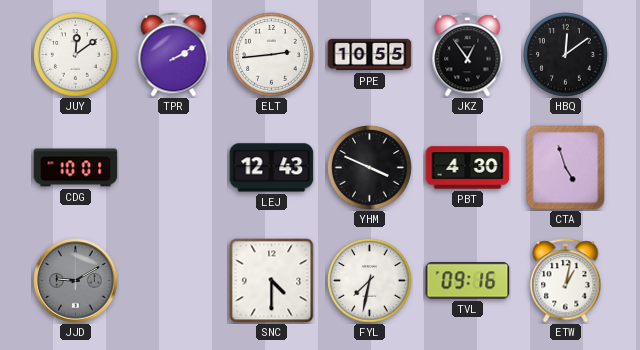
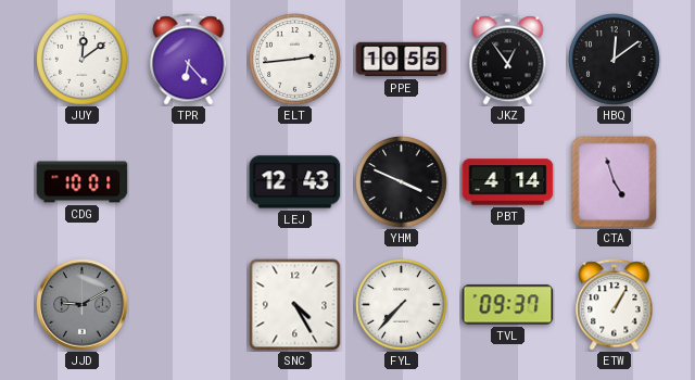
TPR: 2:10 -> 6:23
PBT: 4:30 -> 4:14
SNC: 4:30 -> 4:25
FYL: 7:32 -> 7:37
TVL: 09:16 -> 09:37
ETW: 1:02 -> 1:05
